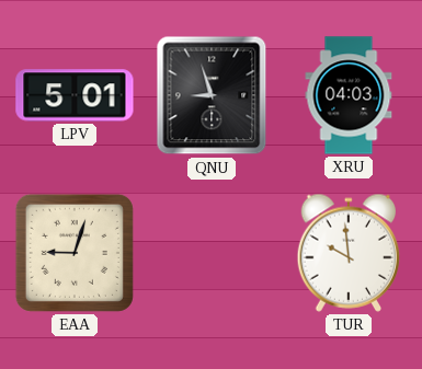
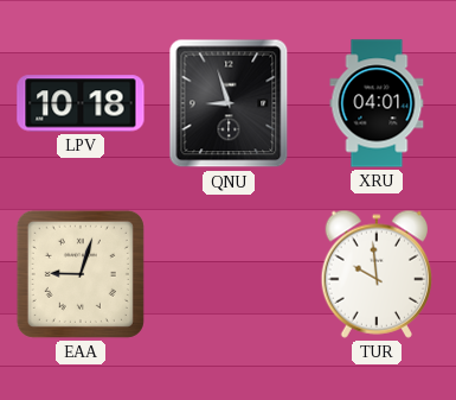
LPV: 5:01 -> 10:18
XRU: 04:03 -> 04:01
